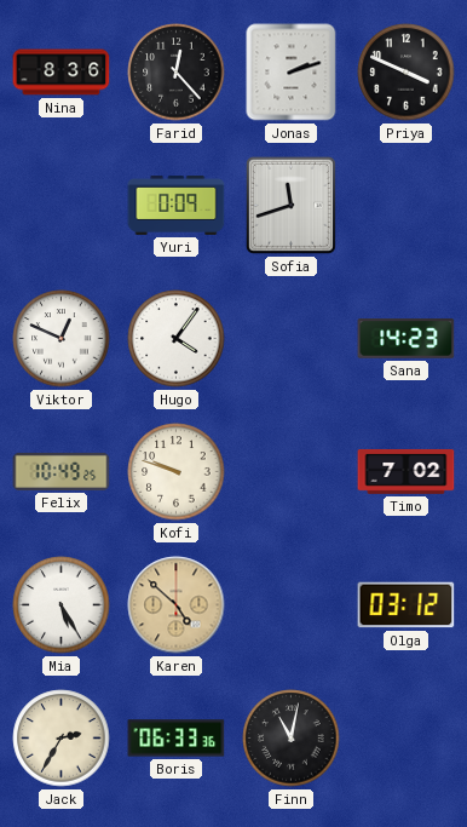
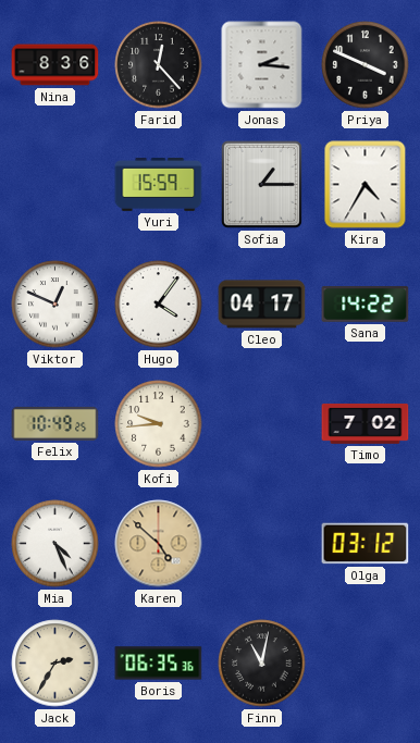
Jonas: 2:12 -> 2:16
Yuri: 0:09 -> 15:59
Sofia: 11:42 -> 1:15
Kira: none -> 4:35
Cleo: none -> 04:17
Sana: 14:23 -> 14:22
Kofi: 9:48 -> 9:44
Mia: 5:25 -> 4:26
Boris: 06:33 -> 06:35
